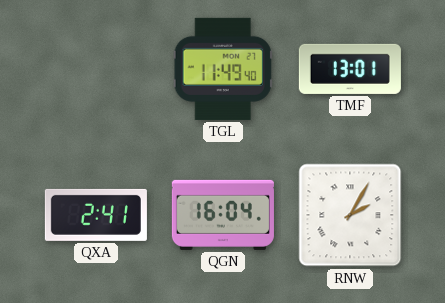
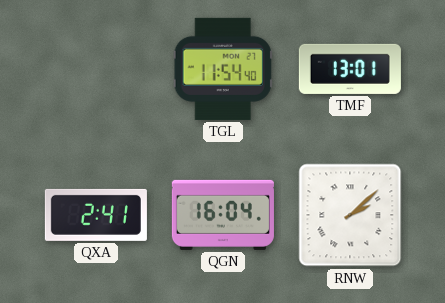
TGL: 11:49 -> 11:54
RNW: 2:05 -> 2:08
